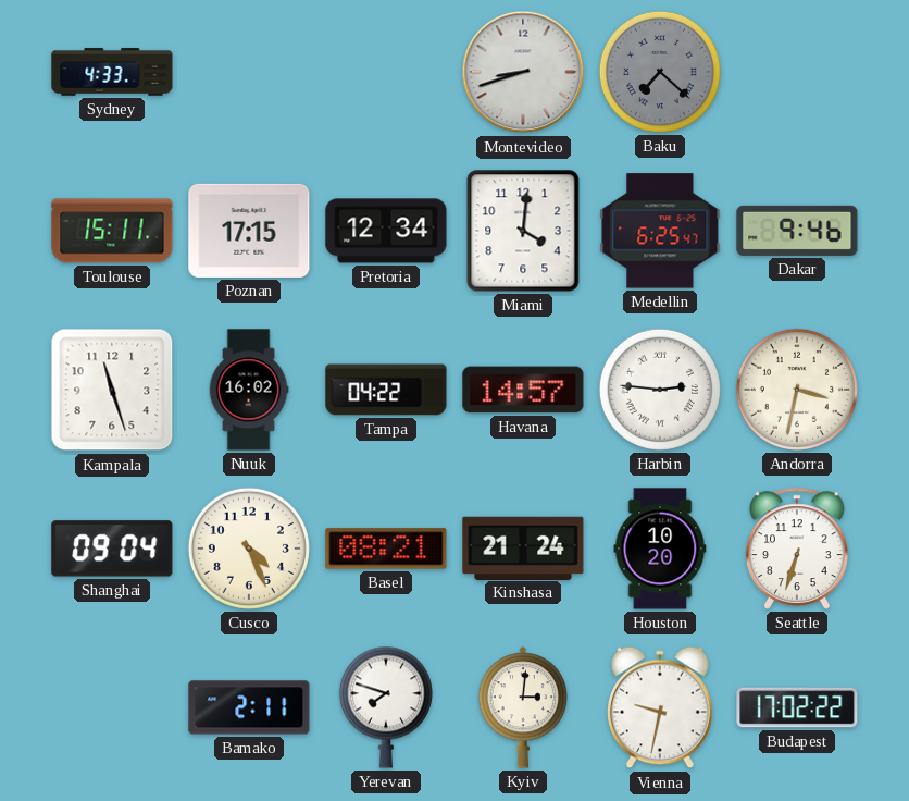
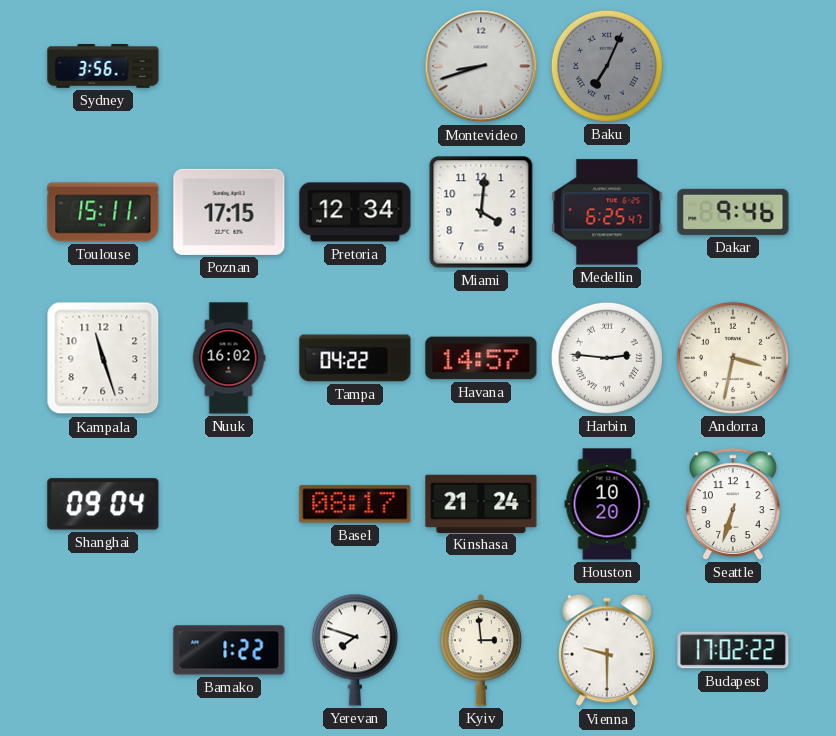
Sydney: 4:33 -> 3:56
Baku: 7:22 -> 7:04
Cusco: 4:26 -> none
Basel: 08:21 -> 08:17
Bamako: 2:11 -> 1:22
Kyiv: 3:01 -> 2:59
Vienna: 9:32 -> 9:30
